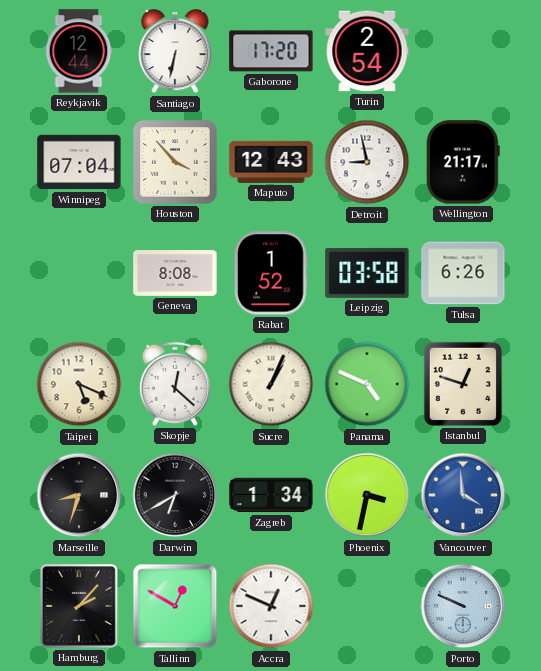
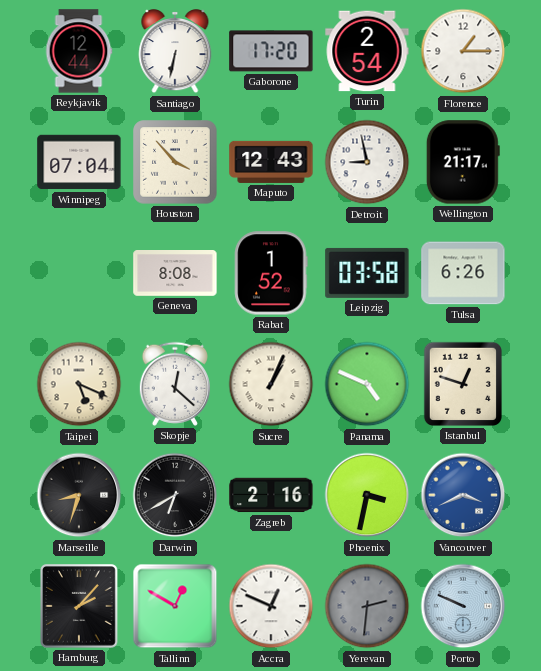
Florence: none -> 1:15
Zagreb: 1:34 -> 2:16
Vancouver: 3:59 -> 3:41
Yerevan: none -> 2:31
